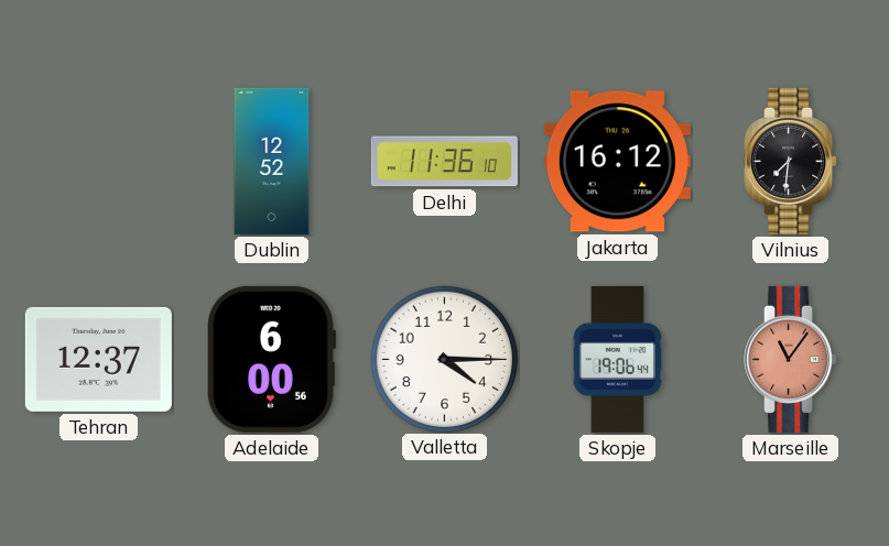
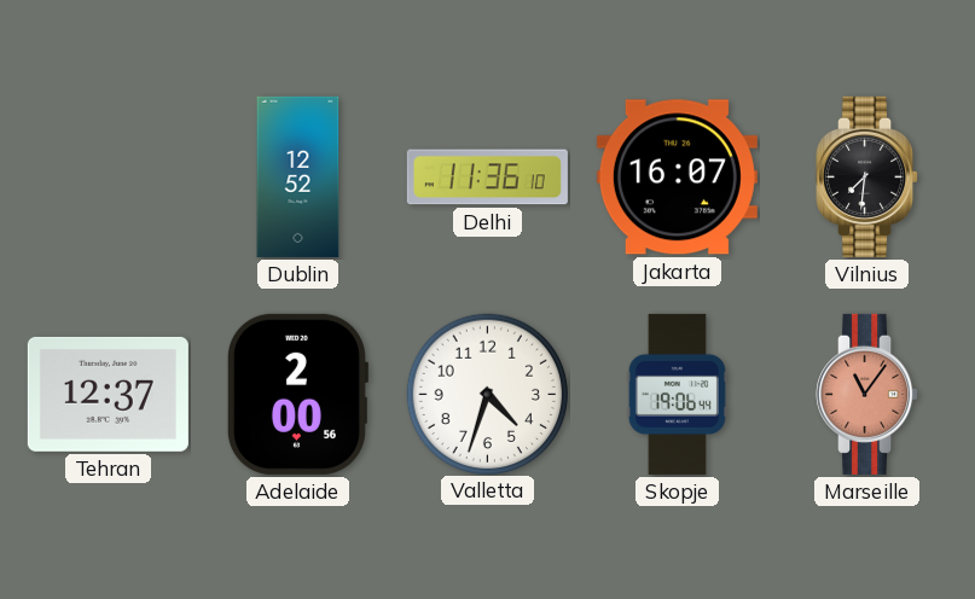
Jakarta: 16:12 -> 16:07
Adelaide: 6:00 -> 2:00
Valletta: 4:15 -> 4:33
